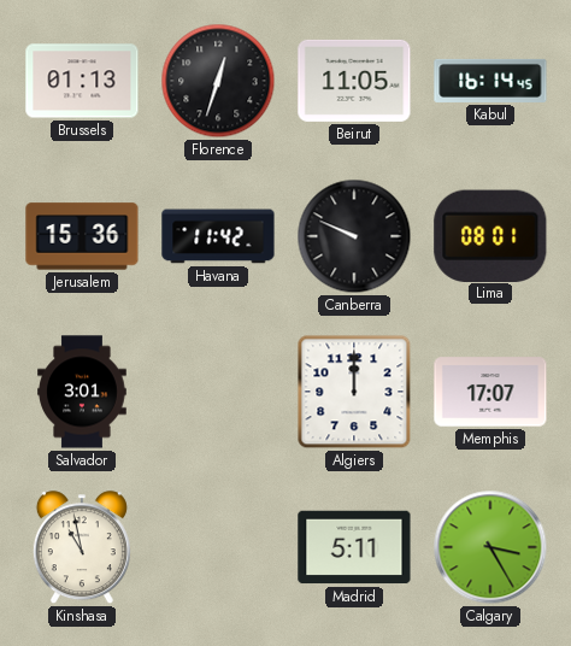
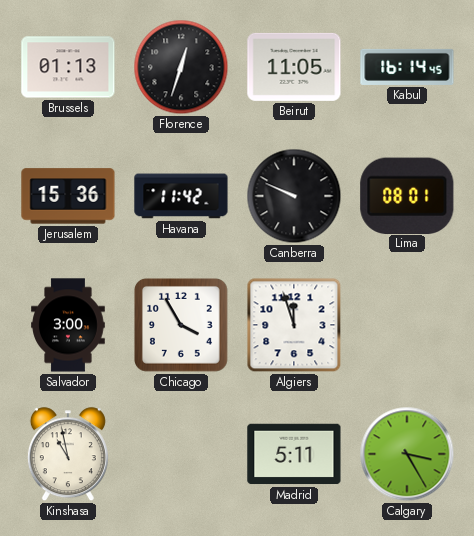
Salvador: 3:01 -> 3:00
Chicago: none -> 3:55
Algiers: 12:00 -> 11:57
Memphis: 17:07 -> none
